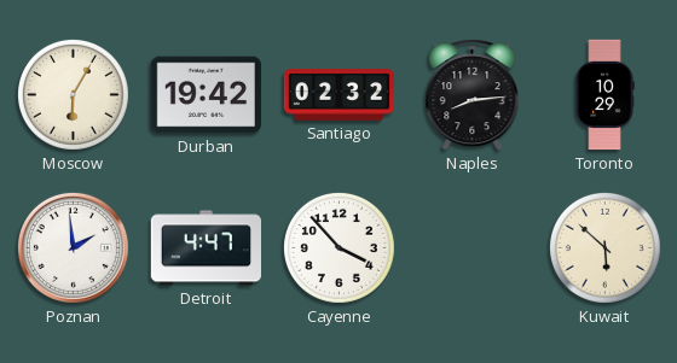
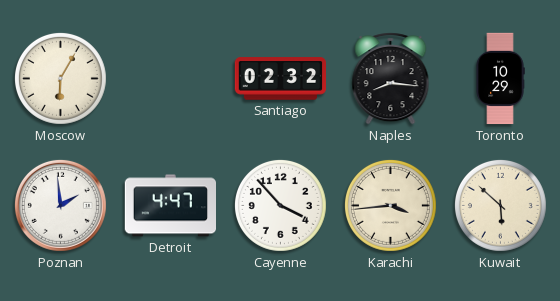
Durban: 19:42 -> none
Naples: 8:14 -> 8:16
Karachi: none -> 3:44
